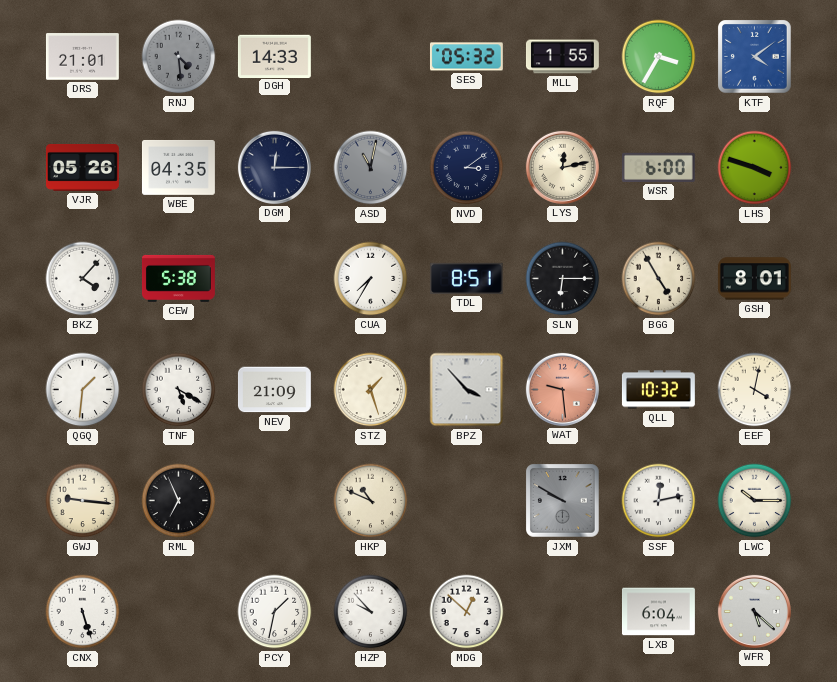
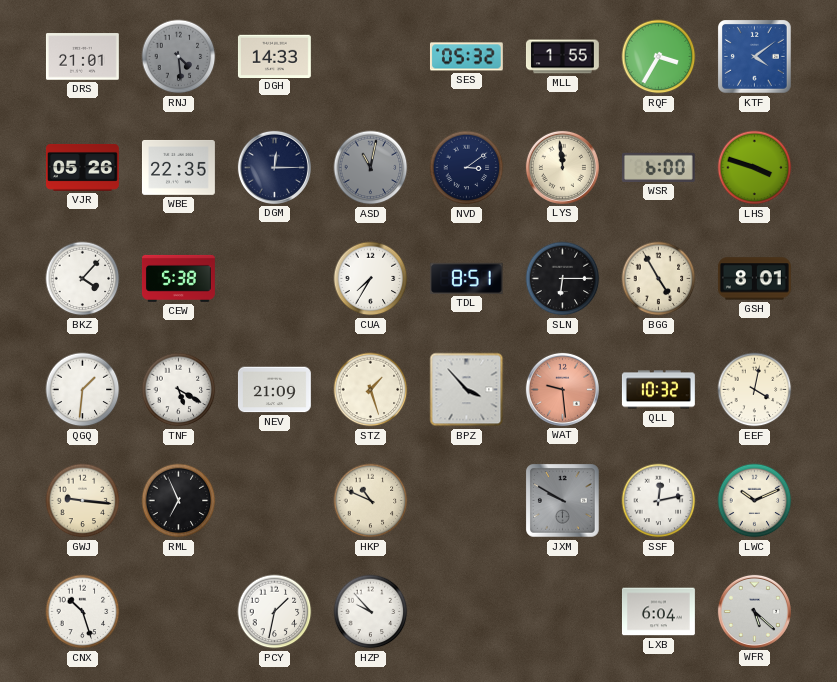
WBE: 04:35 -> 22:35
LYS: 12:13 -> 11:59
LWC: 10:15 -> 10:11
CNX: 5:27 -> 10:27
MDG: 12:52 -> none
